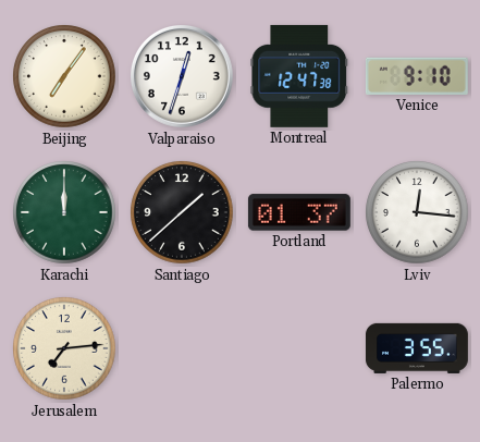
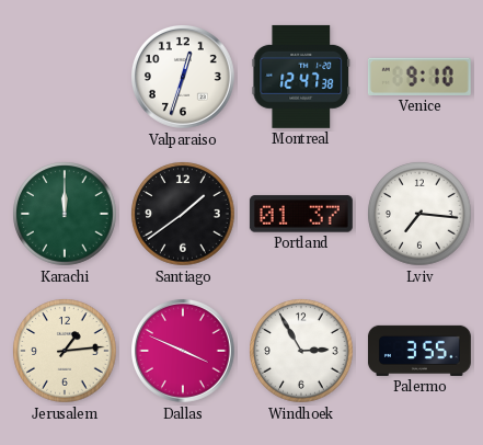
Beijing: 7:06 -> none
Santiago: 1:38 -> 1:39
Lviv: 12:16 -> 7:16
Jerusalem: 7:14 -> 1:14
Dallas: none -> 3:49
Windhoek: none -> 2:55
